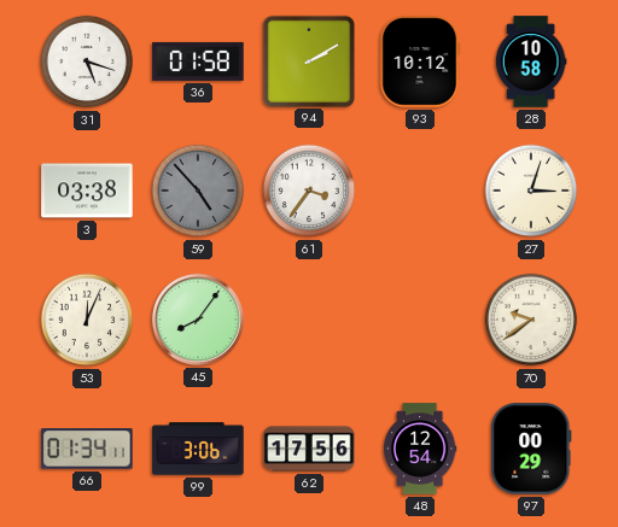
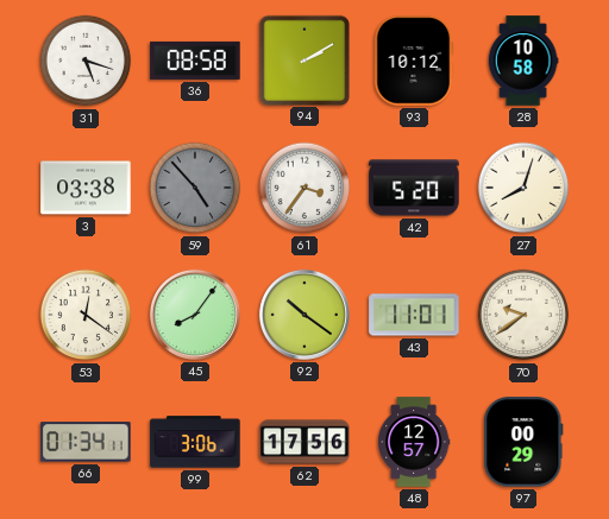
36: 01:58 -> 08:58
42: none -> 5:20
27: 3:03 -> 8:03
53: 12:04 -> 12:21
92: none -> 10:21
43: none -> 11:01
48: 12:54 -> 12:57
